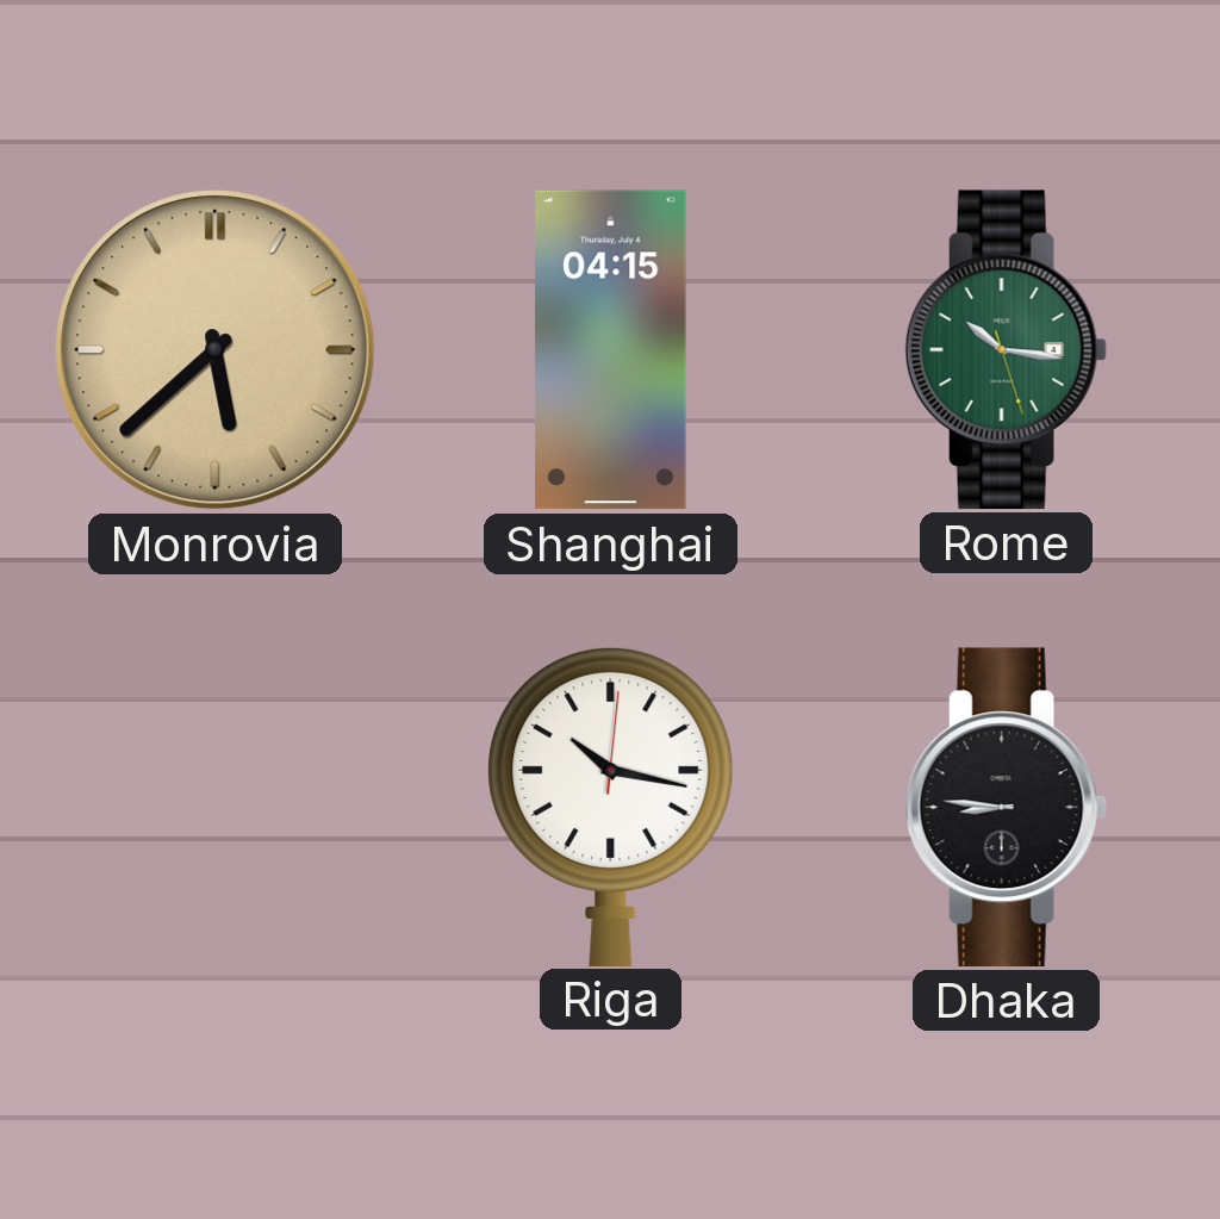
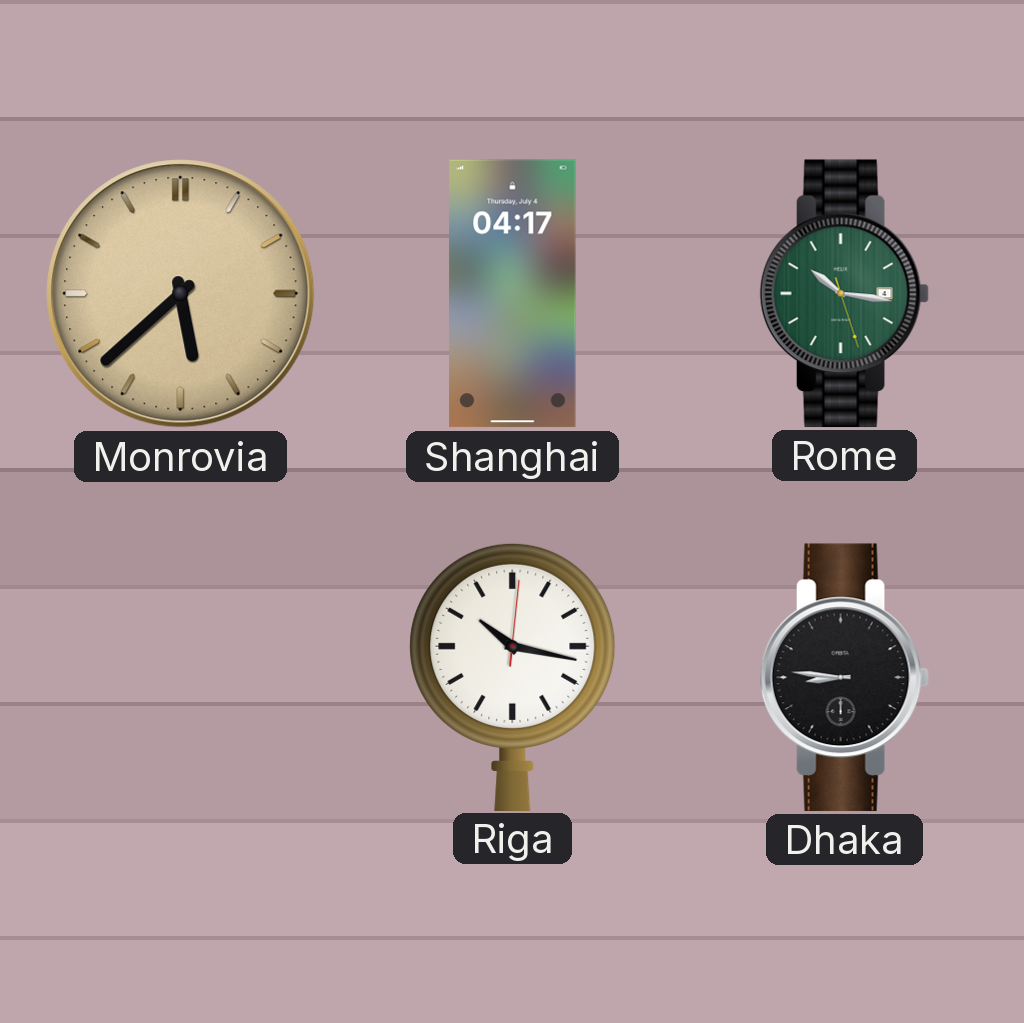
Shanghai: 04:15 -> 04:17
